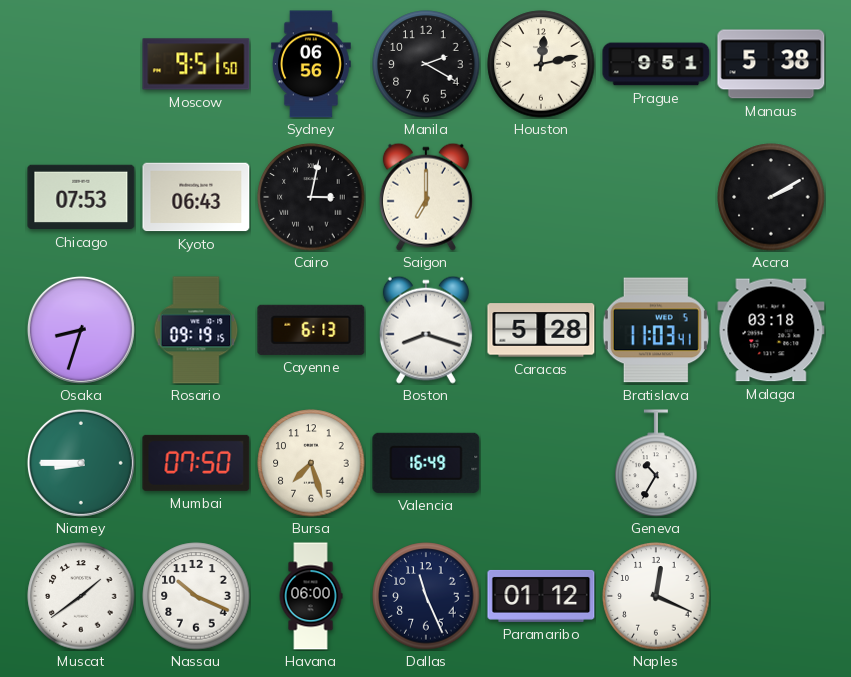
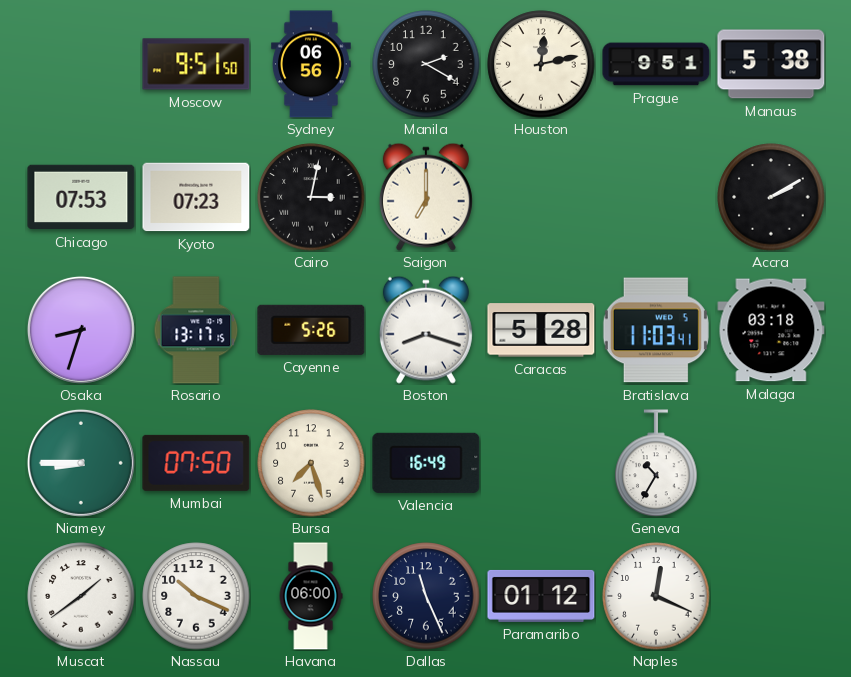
Kyoto: 06:43 -> 07:23
Rosario: 09:19 -> 13:17
Cayenne: 6:13 -> 5:26
